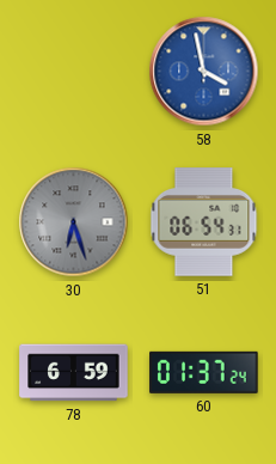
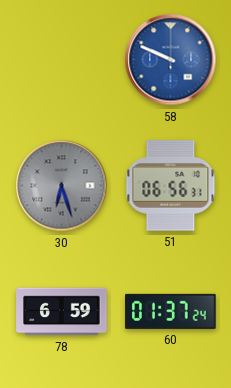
58: 3:58 -> 9:49
51: 06:54 -> 06:56
